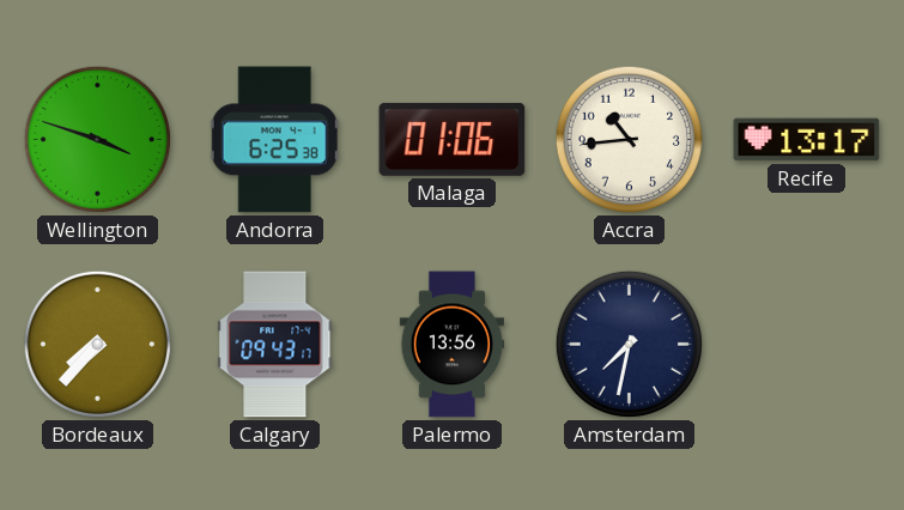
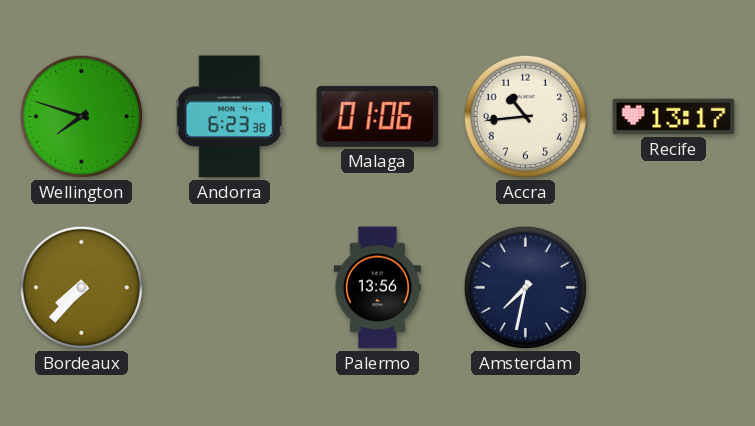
Wellington: 3:48 -> 7:48
Andorra: 6:25 -> 6:23
Calgary: 09:43 -> none
